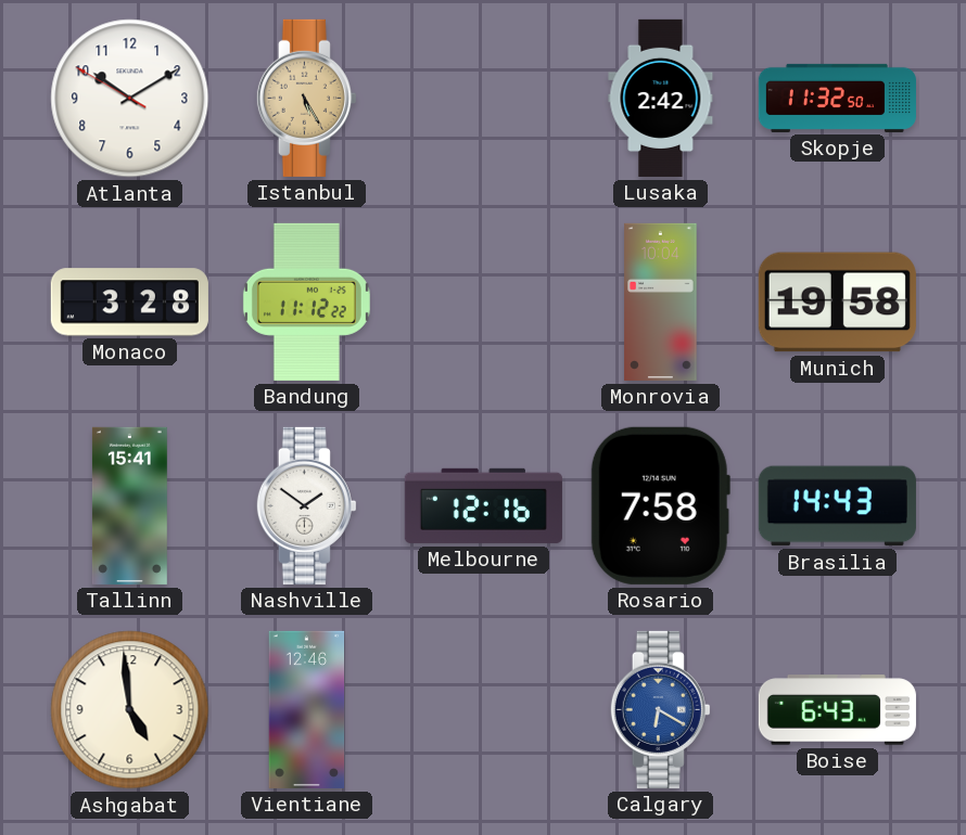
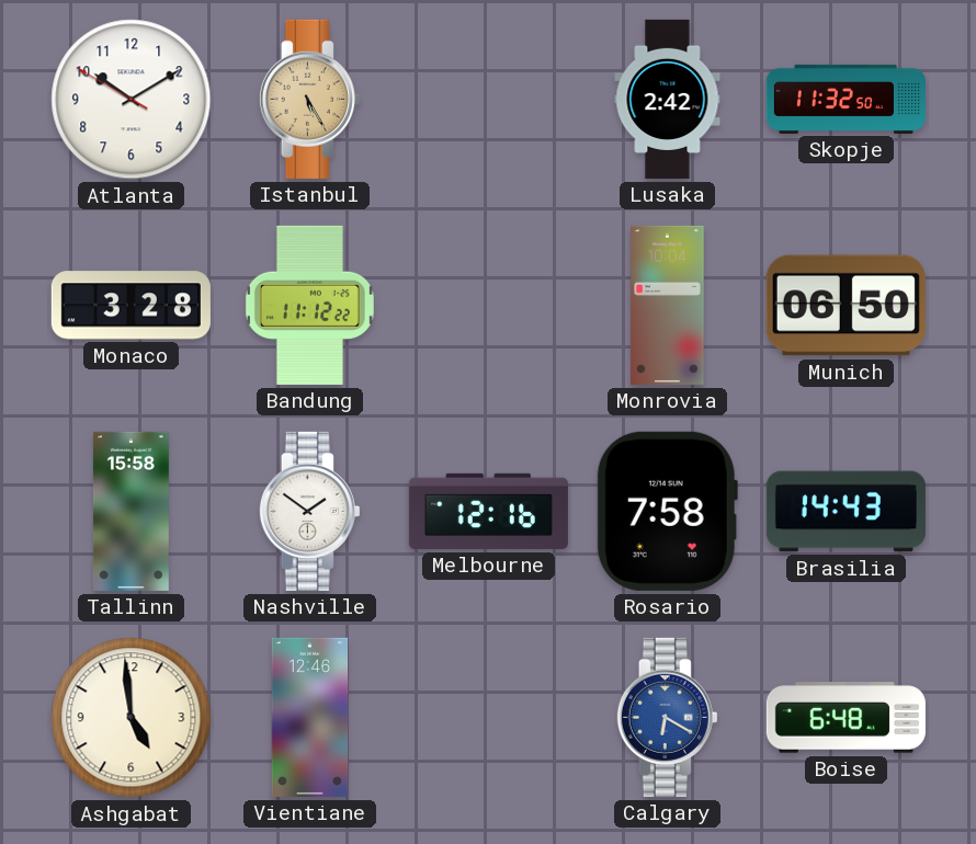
Munich: 19:58 -> 06:50
Tallinn: 15:41 -> 15:58
Boise: 6:43 -> 6:48
